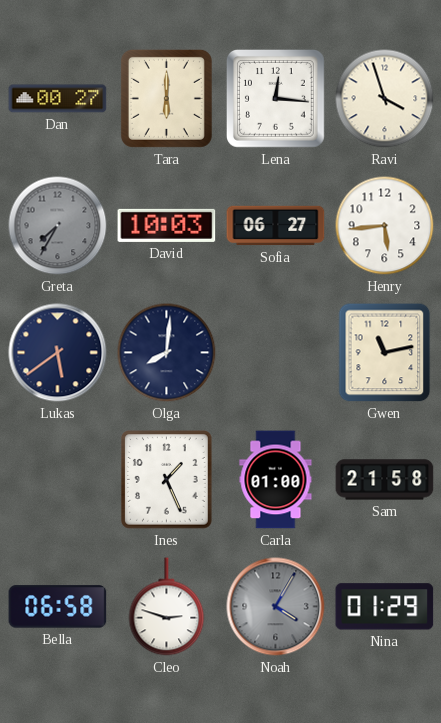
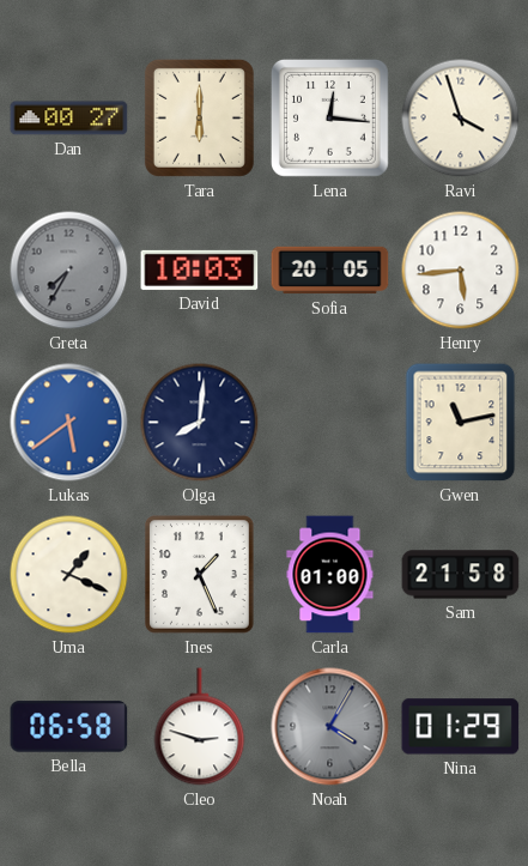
Sofia: 06:27 -> 20:05
Lukas dial: navy -> blue
Uma: none -> 1:19
